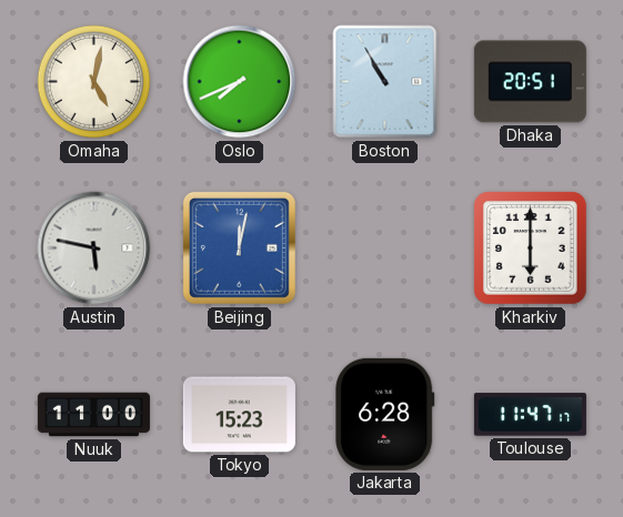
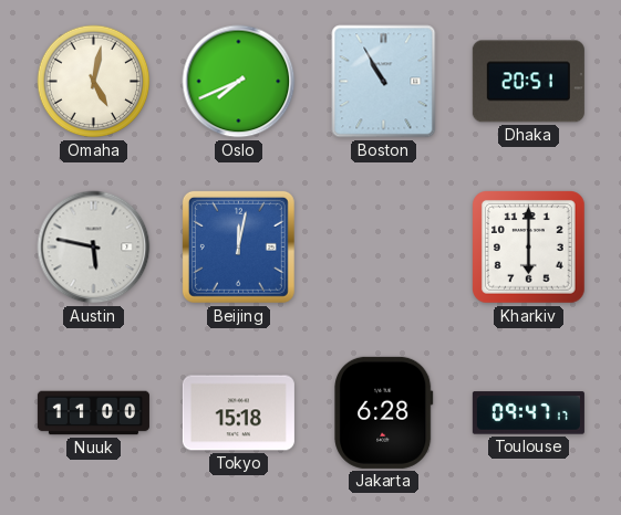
Tokyo: 15:23 -> 15:18
Toulouse: 11:47 -> 09:47
